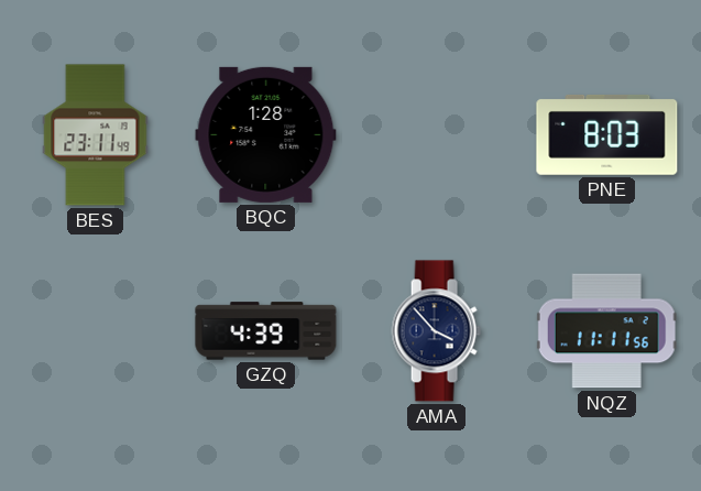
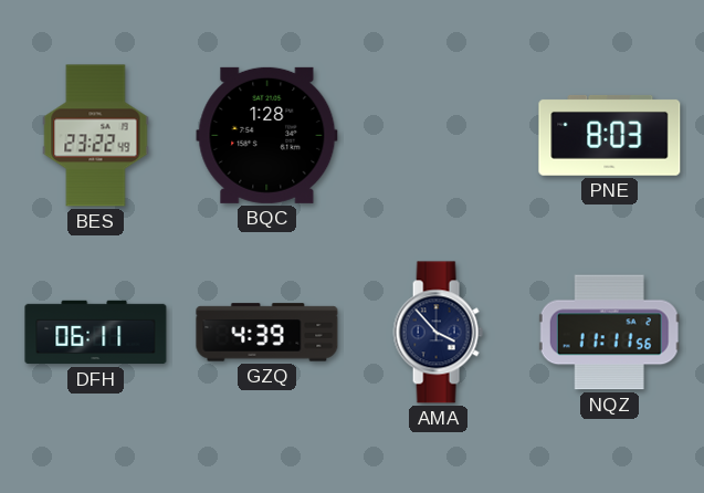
BES: 23:11 -> 23:22
DFH: none -> 06:11
